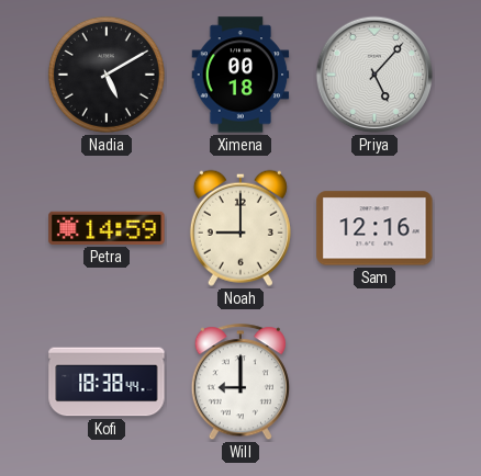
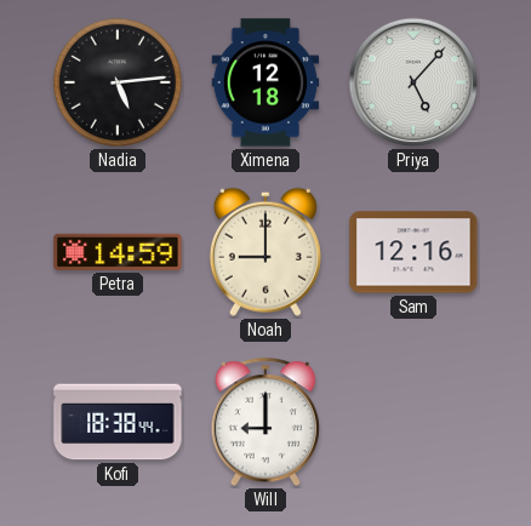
Nadia: 5:10 -> 5:14
Ximena: 00:18 -> 12:18
